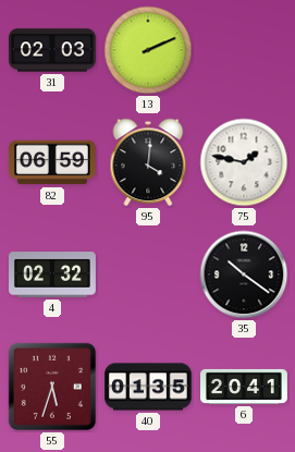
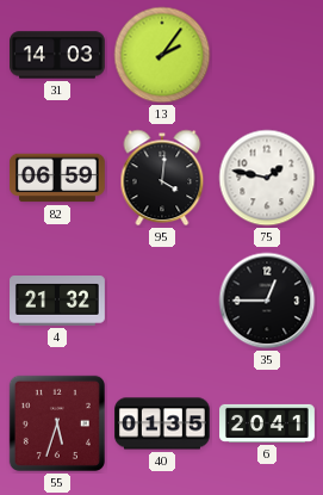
31: 02:03 -> 14:03
13: 2:11 -> 2:06
4: 02:32 -> 21:32
35: 10:21 -> 12:45
